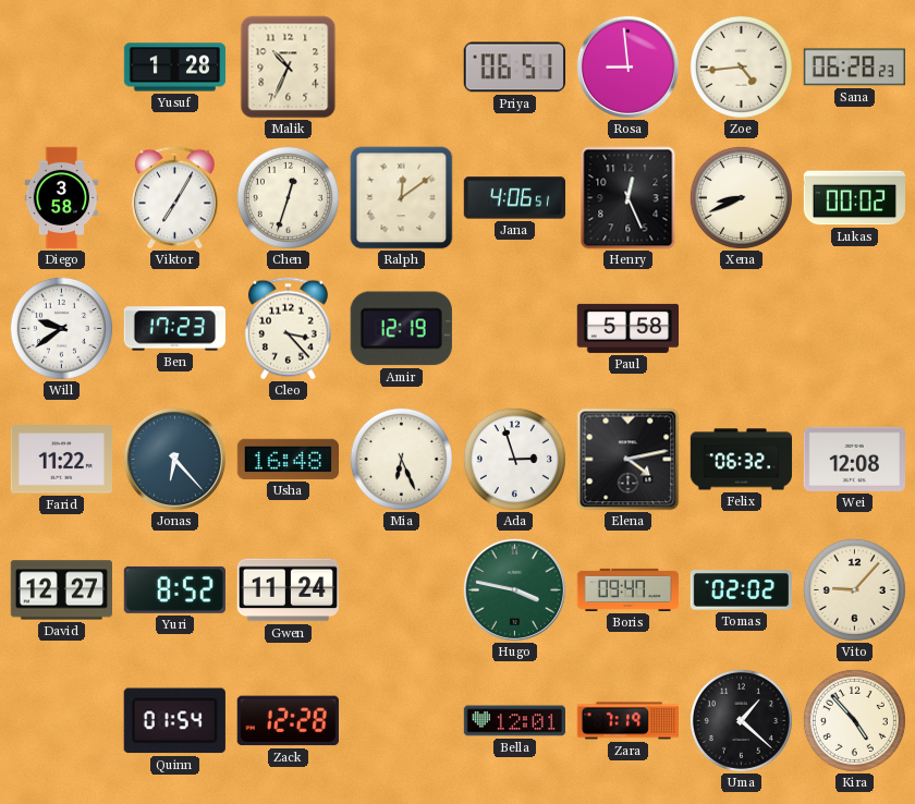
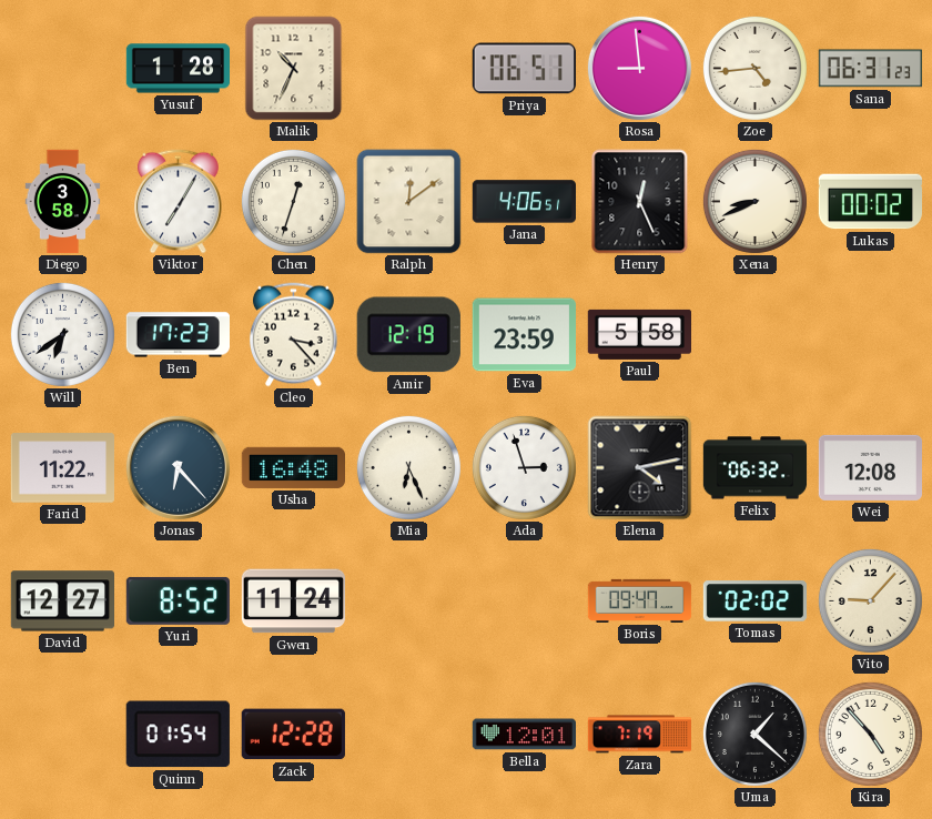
Sana: 06:28 -> 06:31
Will: 9:39 -> 6:39
Eva: none -> 23:59
Hugo: 3:47 -> none
